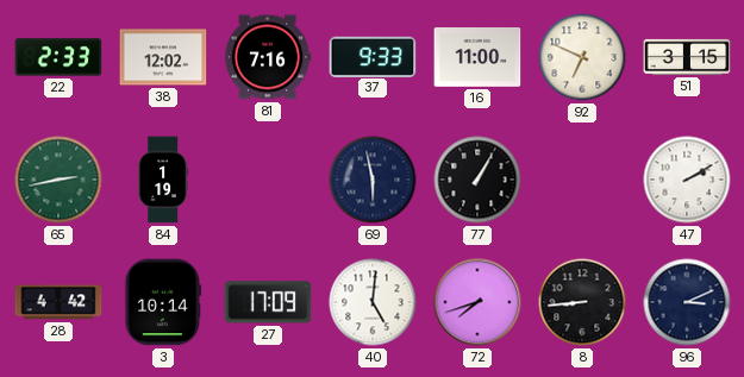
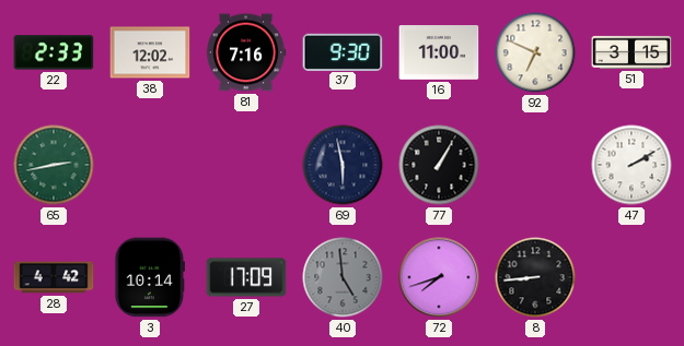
37: 9:33 -> 9:30
84: 1:19 -> none
40: 5:01 -> 4:59
40 dial: white -> grey
96: 3:11 -> none
